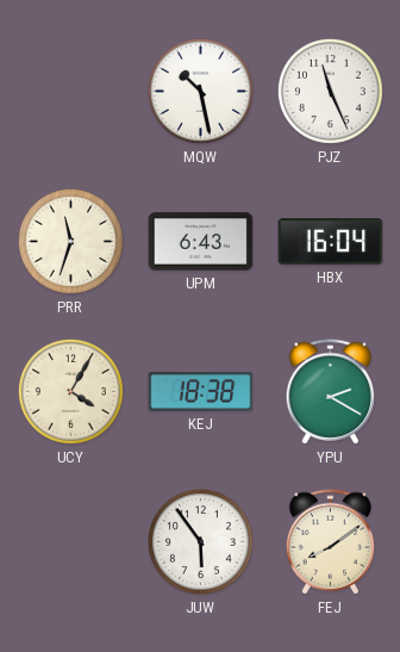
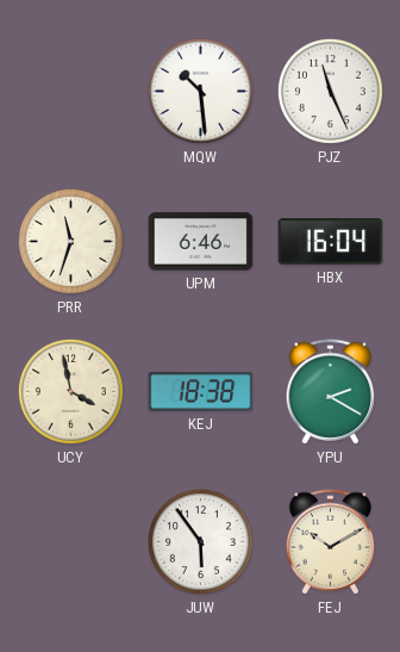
MQW: 10:28 -> 10:29
UPM: 6:43 -> 6:46
UCY: 4:05 -> 3:58
FEJ: 8:09 -> 10:10
